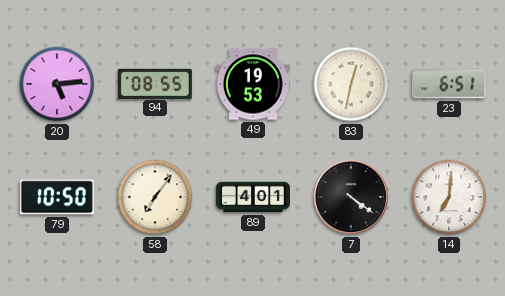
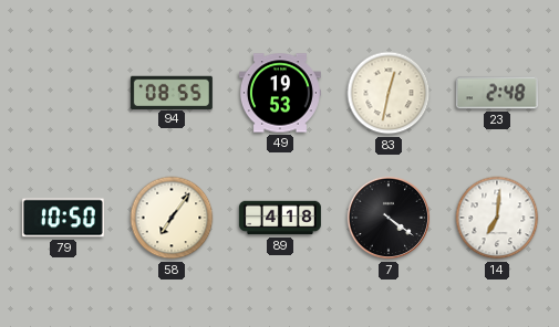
20: 5:14 -> none
23: 6:51 -> 2:48
89: 4:01 -> 4:18
